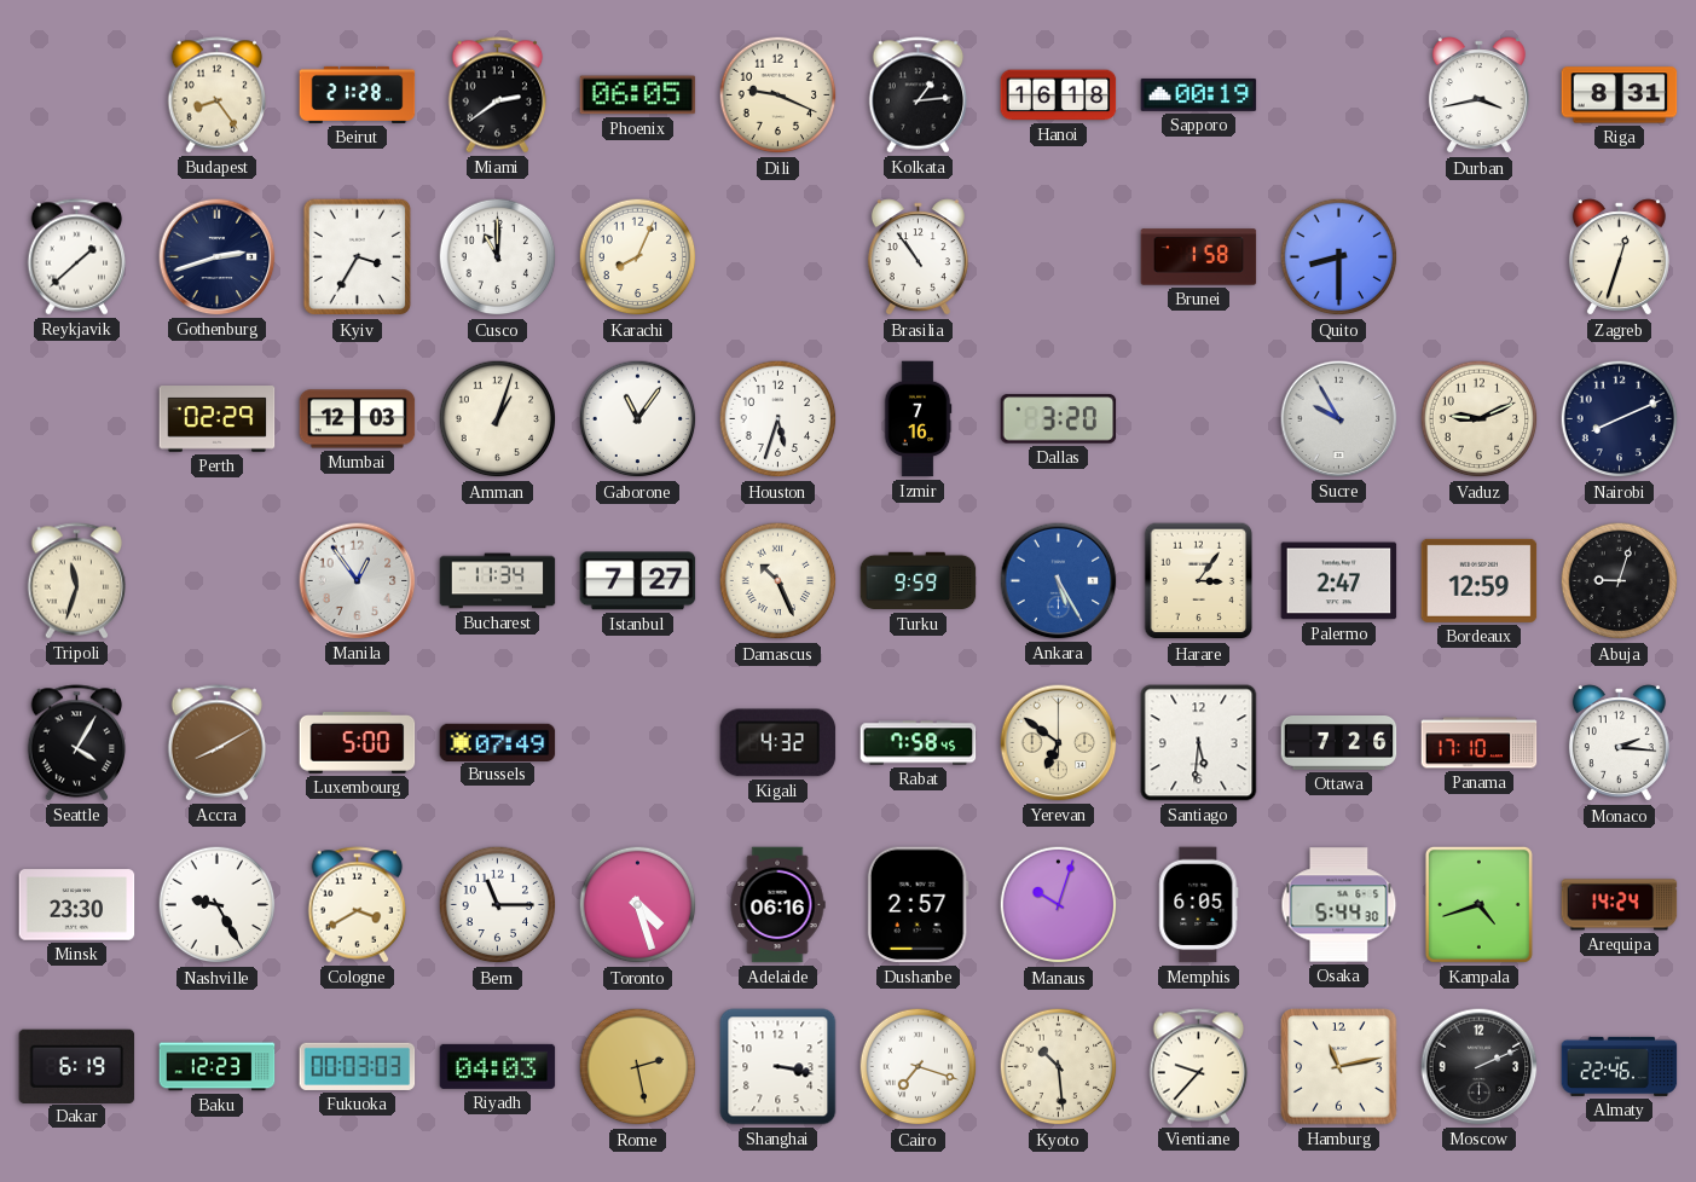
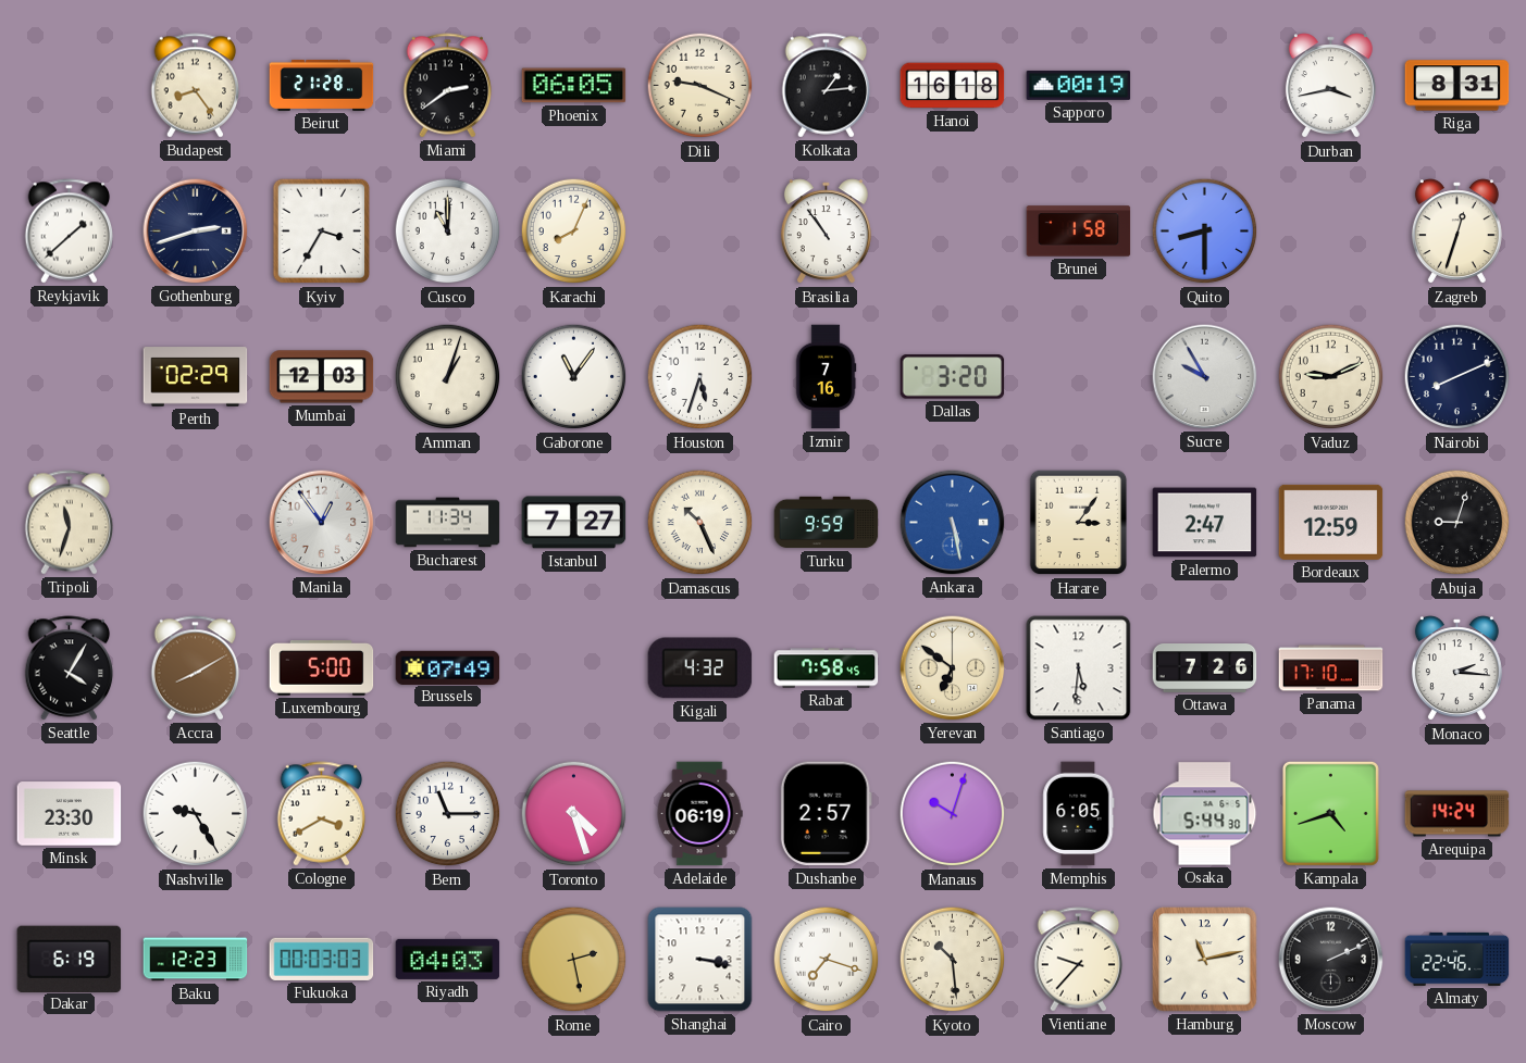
Ankara: 5:25 -> 5:28
Adelaide: 06:16 -> 06:19
